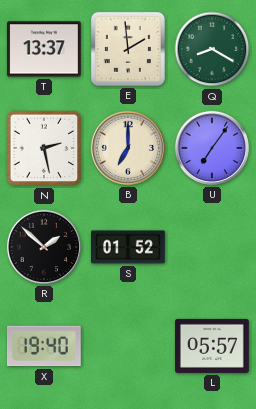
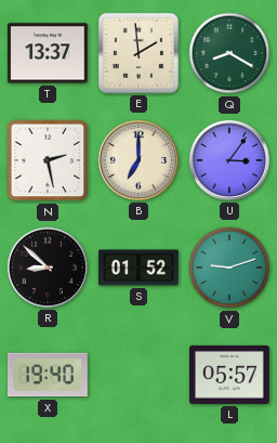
U: 7:06 -> 3:06
R: 1:52 -> 8:52
V: none -> 9:12
